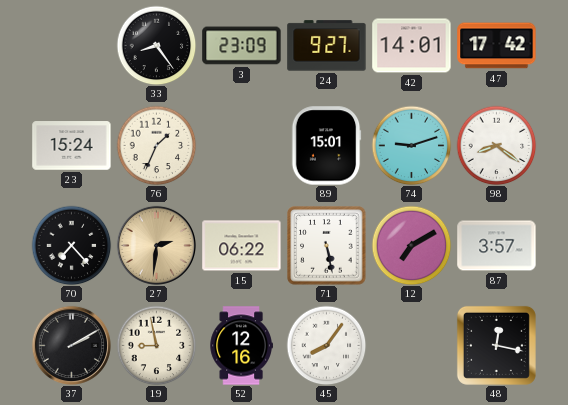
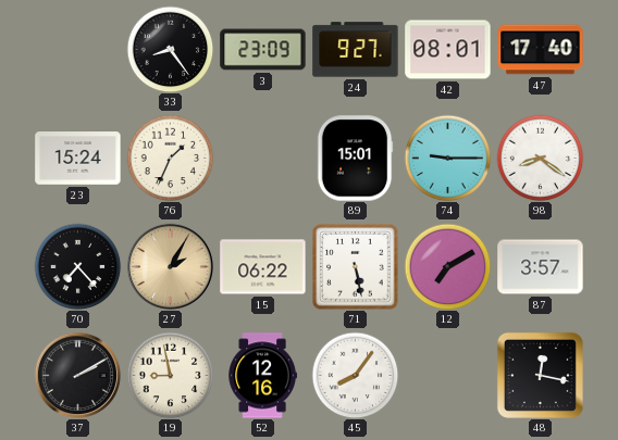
42: 14:01 -> 08:01
47: 17:42 -> 17:40
74: 9:12 -> 9:15
27: 2:31 -> 2:05
